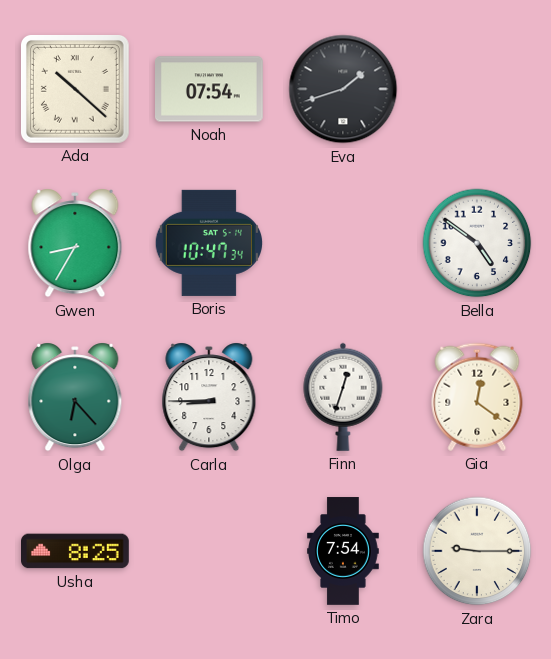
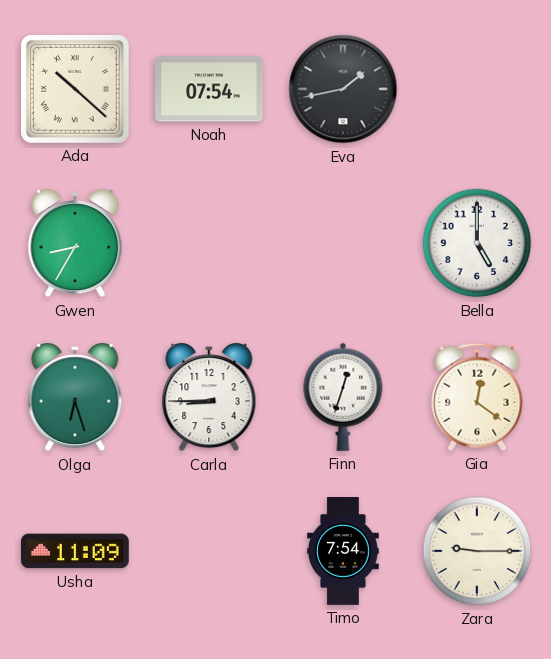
Eva: 1:42 -> 1:43
Boris: 10:47 -> none
Bella: 4:51 -> 5:00
Olga: 6:23 -> 6:27
Usha: 8:25 -> 11:09
